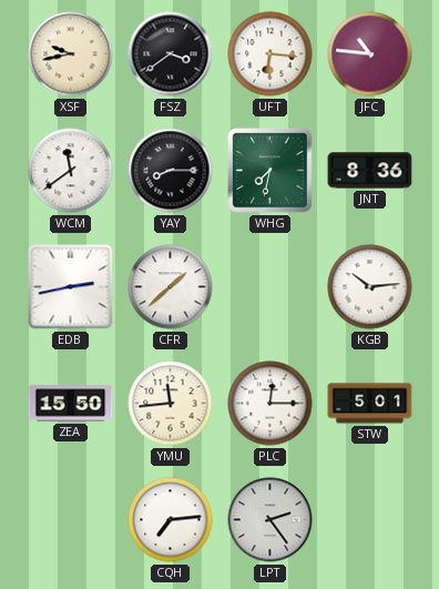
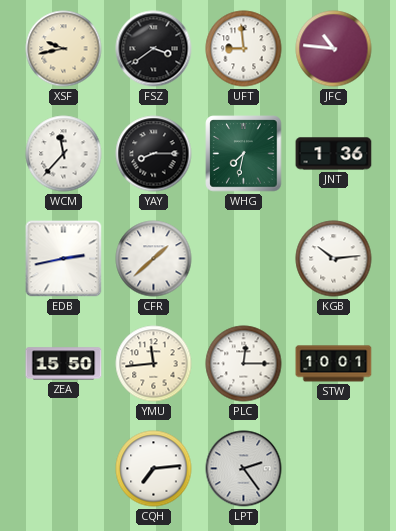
UFT: 6:16 -> 8:59
WCM: 11:39 -> 11:37
JNT: 8:36 -> 1:36
STW: 5:01 -> 10:01
